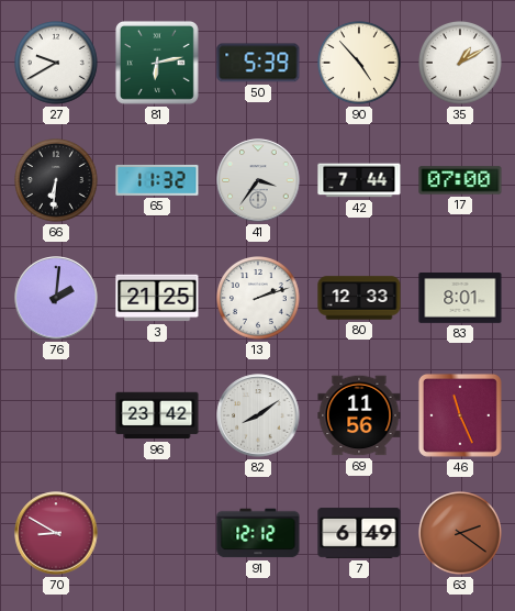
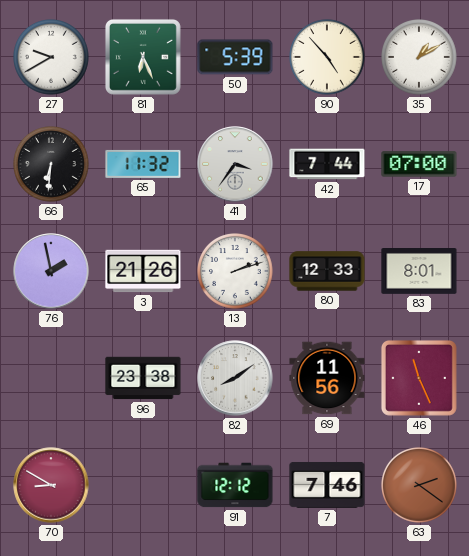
81: 6:13 -> 6:26
76: 2:01 -> 1:58
3: 21:25 -> 21:26
96: 23:42 -> 23:38
7: 6:49 -> 7:46
